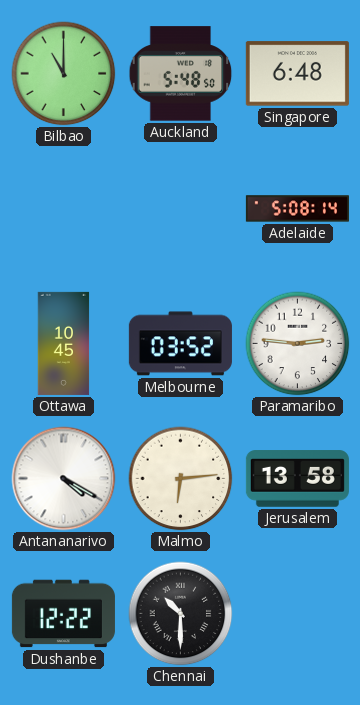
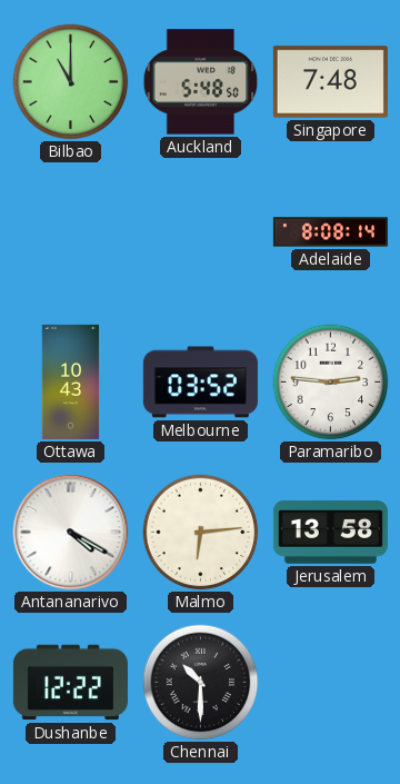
Singapore: 6:48 -> 7:48
Adelaide: 5:08 -> 8:08
Ottawa: 10:45 -> 10:43
